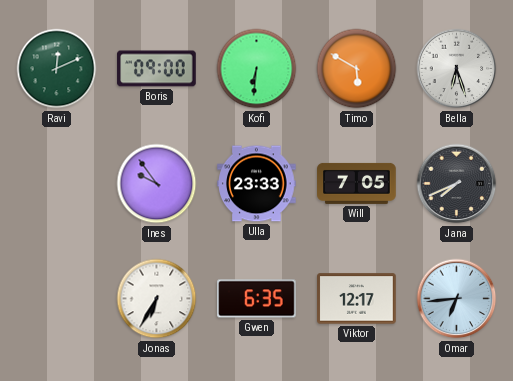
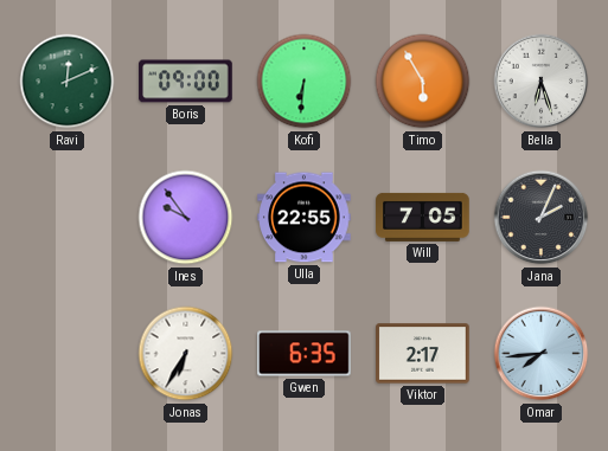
Timo: 5:50 -> 5:55
Ulla: 23:33 -> 22:55
Jana: 7:41 -> 2:04
Viktor: 12:17 -> 2:17
Omar: 6:44 -> 7:44
